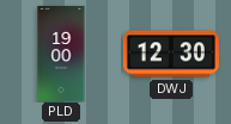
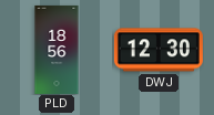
PLD: 19:00 -> 18:56
